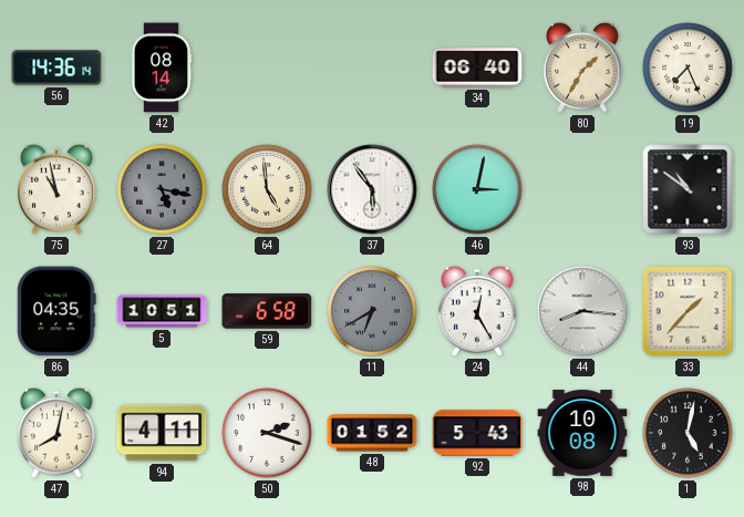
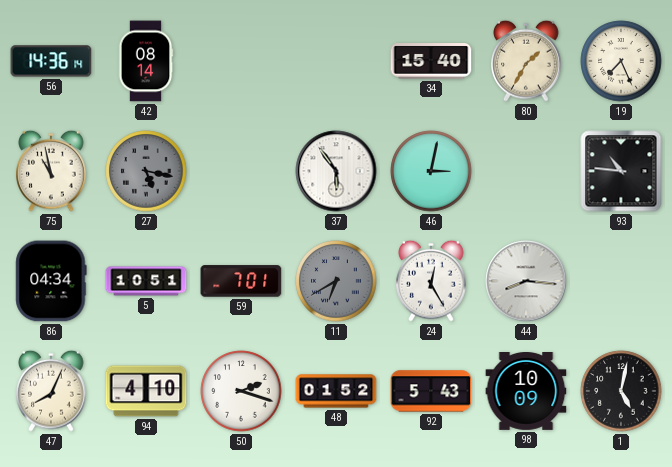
34: 06:40 -> 15:40
64: 4:59 -> none
93: 10:51 -> 10:46
86: 04:35 -> 04:34
59: 6:58 -> 7:01
33: 1:37 -> none
47: 8:02 -> 8:04
94: 4:11 -> 4:10
98: 10:08 -> 10:09
